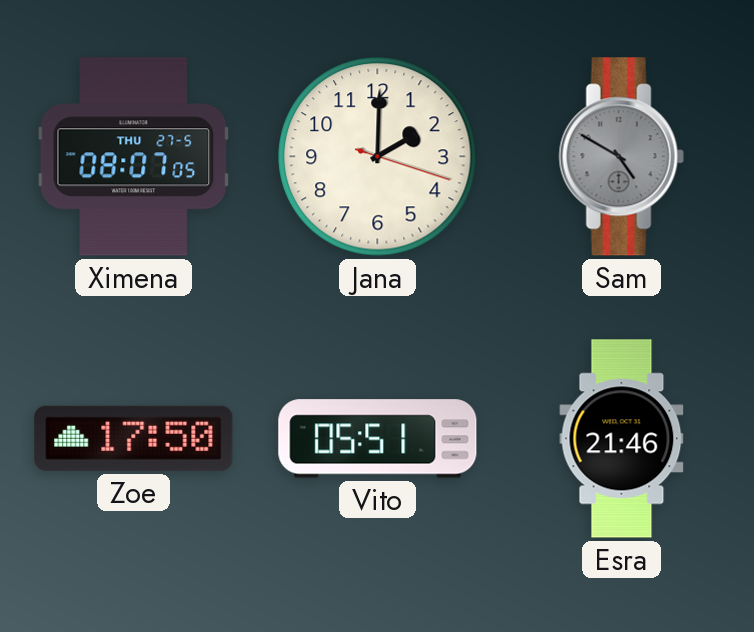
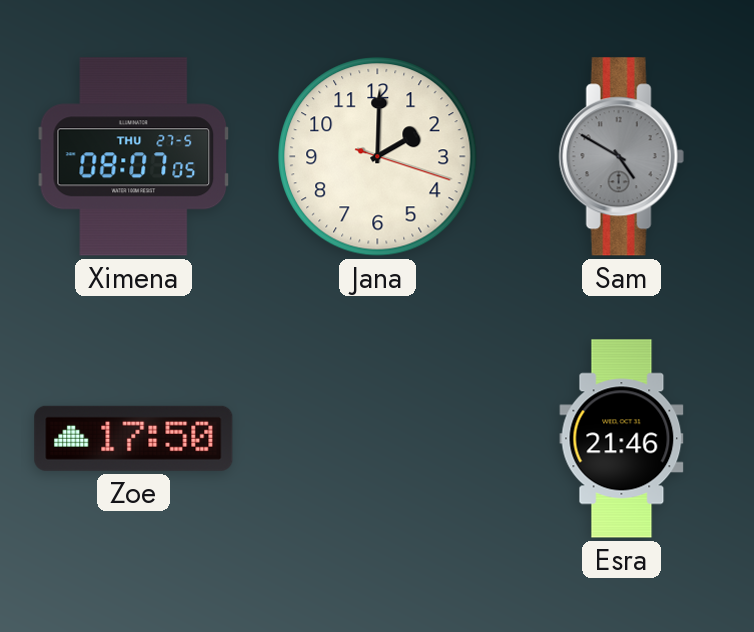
Vito: 05:51 -> none
